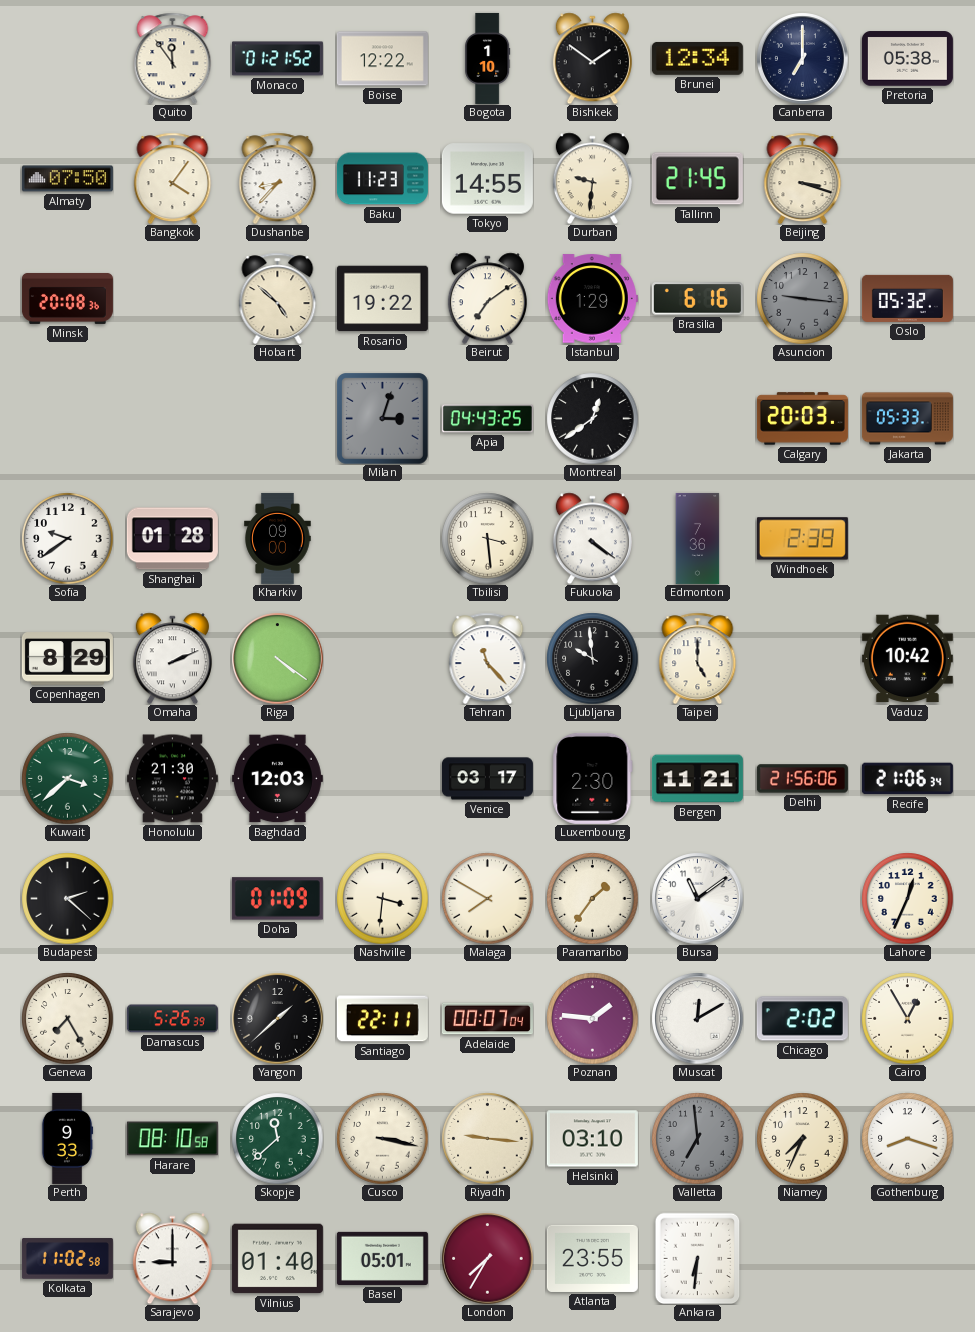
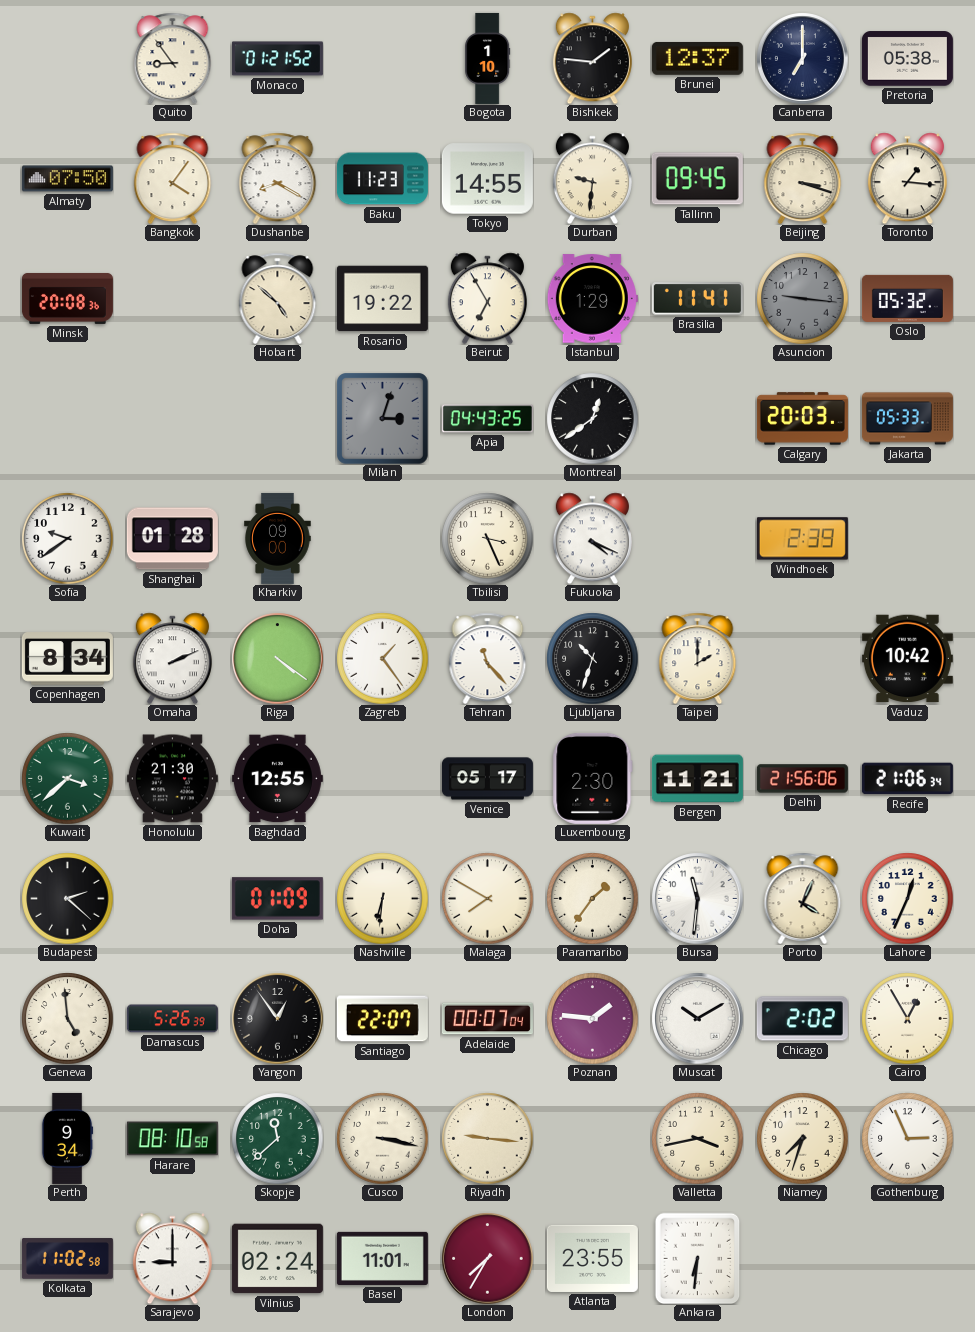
Quito: 11:54 -> 8:54
Boise: 12:22 -> none
Bishkek: 1:51 -> 1:46
Brunei: 12:34 -> 12:37
Dushanbe: 8:37 -> 8:20
Tallinn: 21:45 -> 09:45
Toronto: none -> 1:16
Beirut: 7:09 -> 6:55
Brasilia: 6:16 -> 11:41
Tbilisi: 3:29 -> 3:26
Fukuoka: 4:21 -> 4:19
Edmonton: 7:36 -> none
Copenhagen: 8:29 -> 8:34
Zagreb: none -> 1:24
Ljubljana: 9:59 -> 10:33
Taipei: 5:00 -> 2:00
Baghdad: 12:03 -> 12:55
Venice: 03:17 -> 05:17
Nashville: 3:31 -> 6:31
Bursa: 11:09 -> 11:31
Porto: none -> 4:04
Geneva: 7:25 -> 4:59
Yangon: 1:38 -> 12:54
Santiago: 22:11 -> 22:07
Muscat: 12:10 -> 10:10
Perth: 9:33 -> 9:34
Helsinki: 03:10 -> none
Valletta: 6:59 -> 3:43
Valletta dial: grey -> cream
Niamey: 7:34 -> 7:33
Gothenburg: 8:18 -> 2:56
Vilnius: 01:40 -> 02:24
Basel: 05:01 -> 11:01
